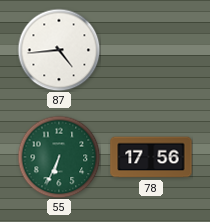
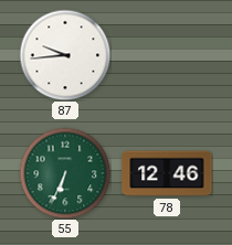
87: 4:44 -> 9:44
78: 17:56 -> 12:46
